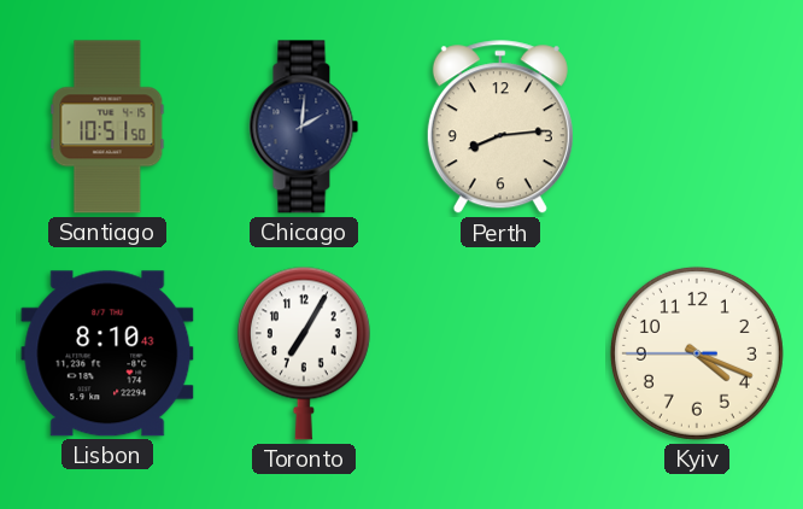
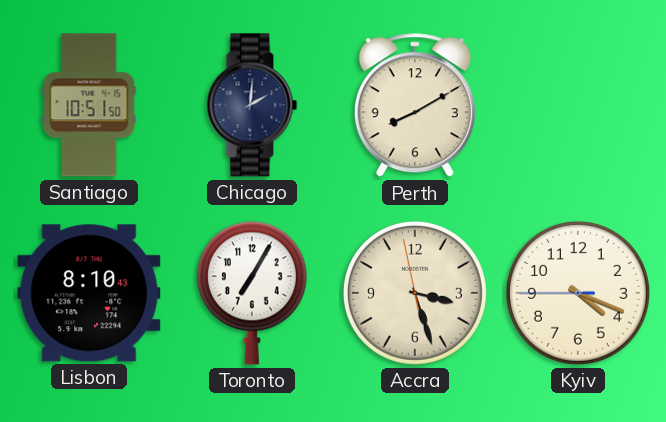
Perth: 8:14 -> 8:10
Accra: none -> 3:26
